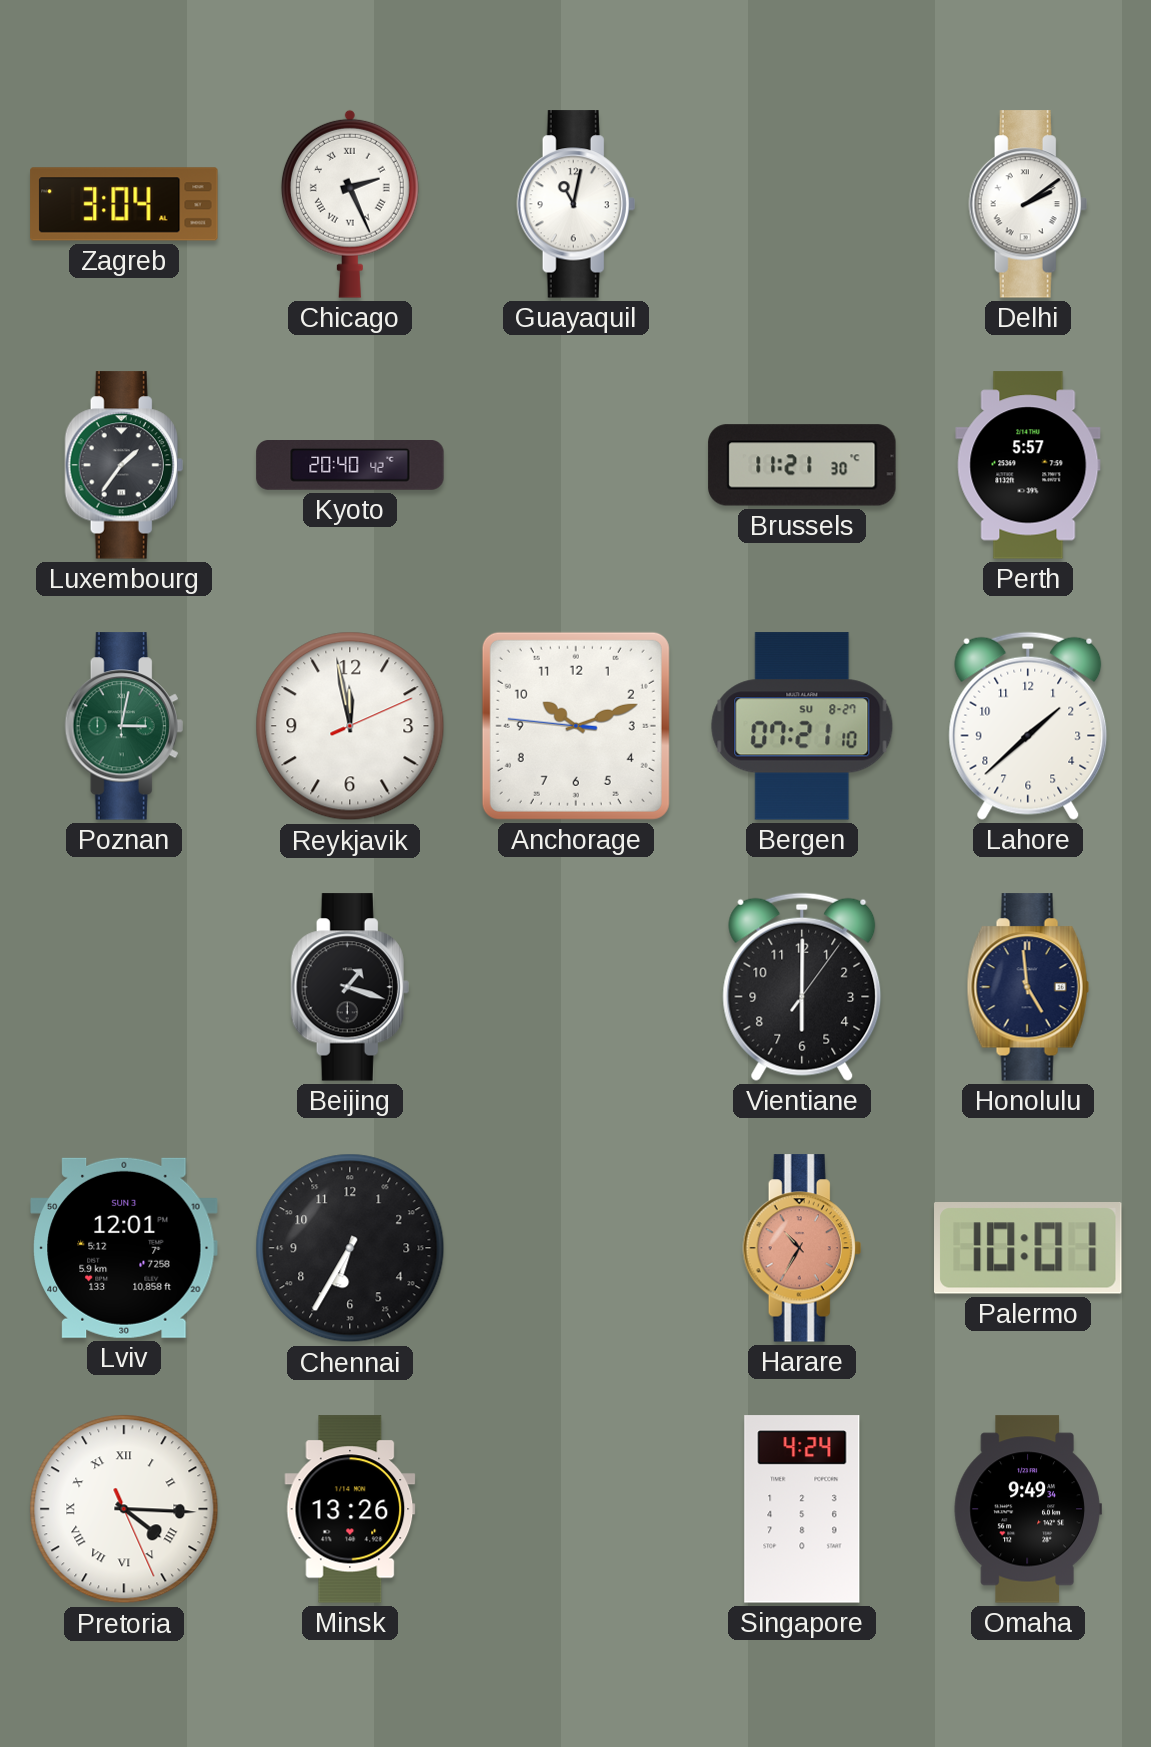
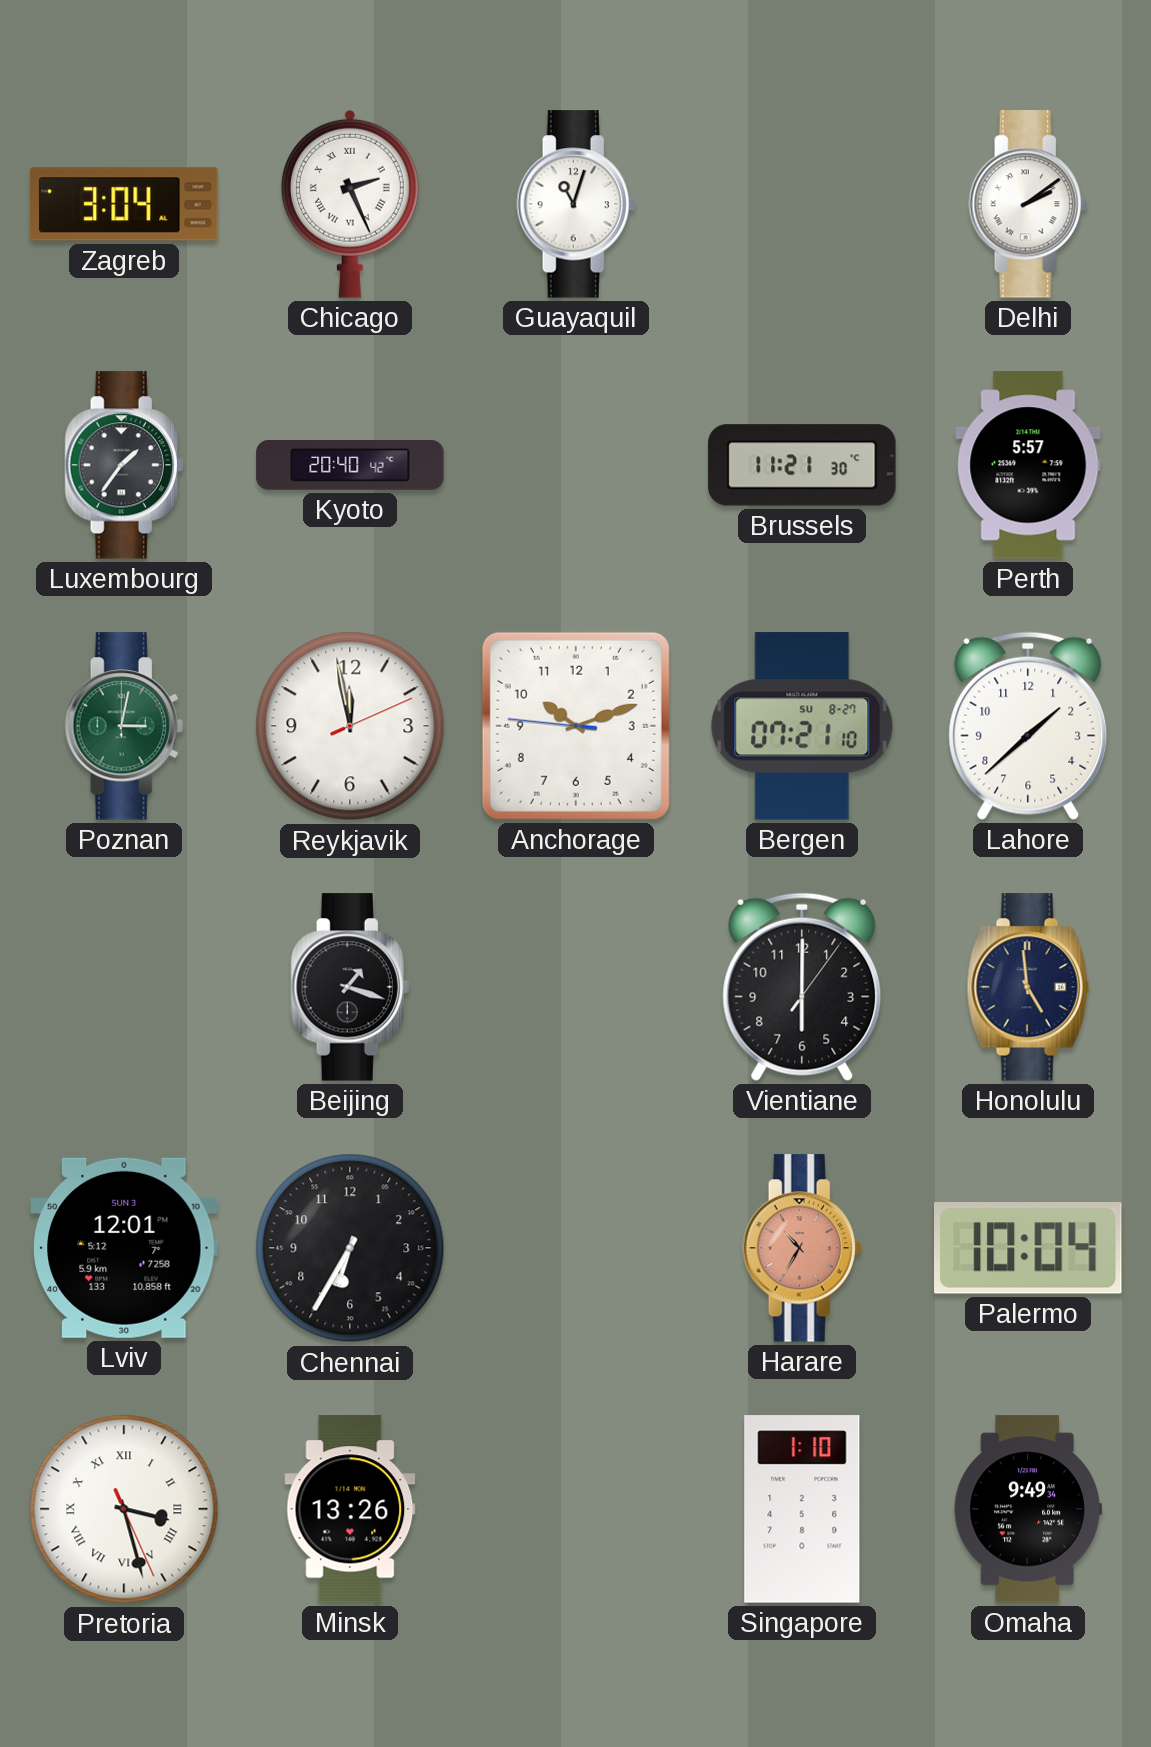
Guayaquil: 11:02 -> 11:03
Palermo: 10:01 -> 10:04
Pretoria: 4:15 -> 3:27
Singapore: 4:24 -> 1:10
